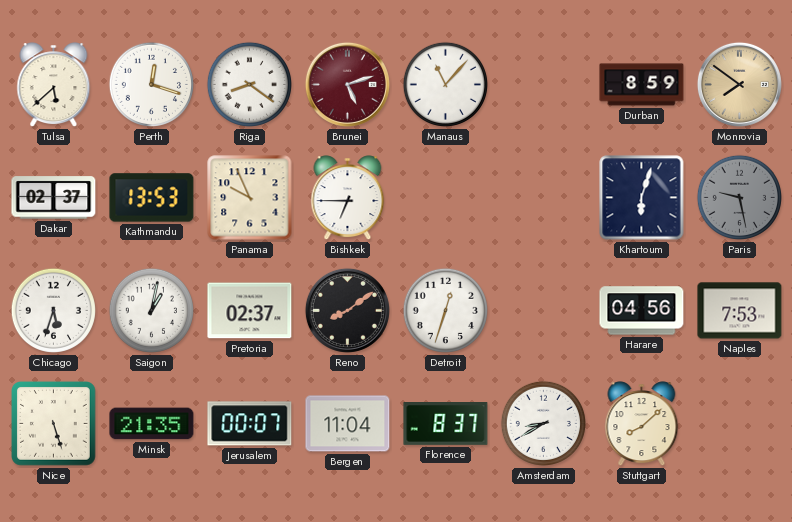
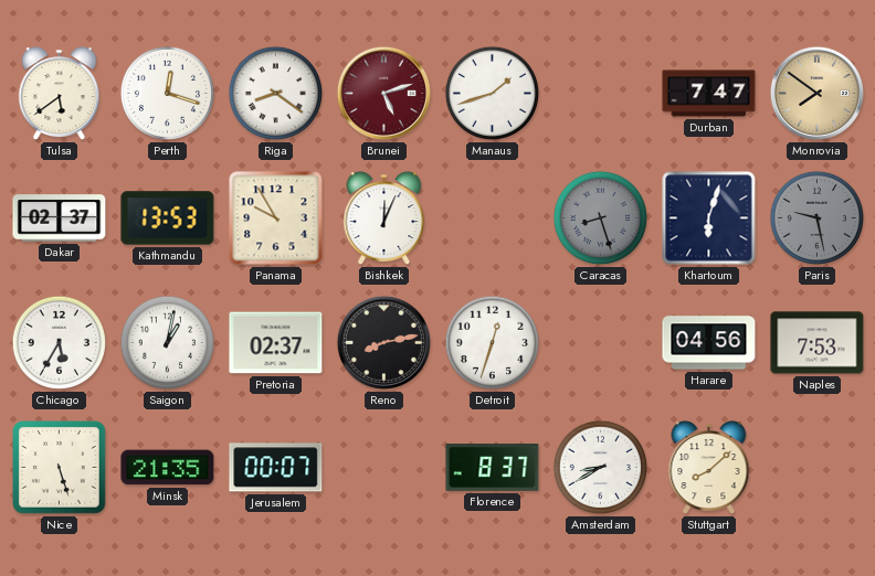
Tulsa: 5:38 -> 5:39
Manaus: 11:07 -> 1:42
Durban: 8:59 -> 7:47
Panama: 9:56 -> 9:55
Bishkek: 6:45 -> 12:04
Caracas: none -> 8:27
Chicago: 5:33 -> 5:35
Reno: 8:09 -> 8:13
Bergen: 11:04 -> none
